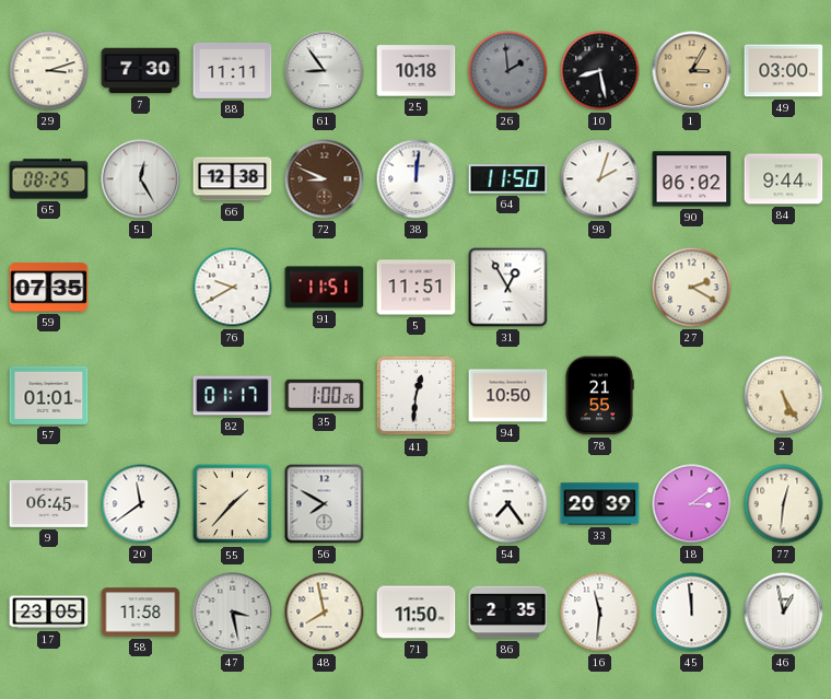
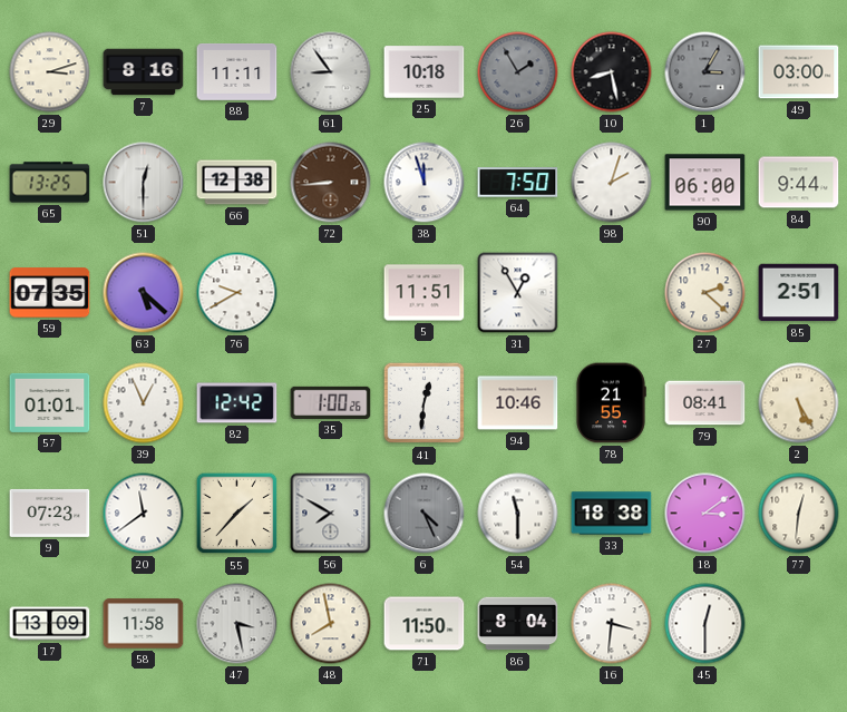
7: 7:30 -> 8:16
26: 1:59 -> 1:55
1 dial: champagne -> grey
65: 08:25 -> 13:25
51: 12:25 -> 12:30
72: 8:49 -> 8:44
38: 12:01 -> 11:57
64: 11:50 -> 7:50
90: 06:02 -> 06:00
63: none -> 5:22
91: 11:51 -> none
27: 2:20 -> 2:22
85: none -> 2:51
39: none -> 12:56
82: 01:17 -> 12:42
94: 10:50 -> 10:46
79: none -> 08:41
9: 06:45 -> 07:23
6: none -> 4:26
54: 7:24 -> 11:30
33: 20:39 -> 18:38
17: 23:05 -> 13:09
86: 2:35 -> 8:04
16: 11:31 -> 3:31
45: 11:59 -> 12:30
46: 12:58 -> none
